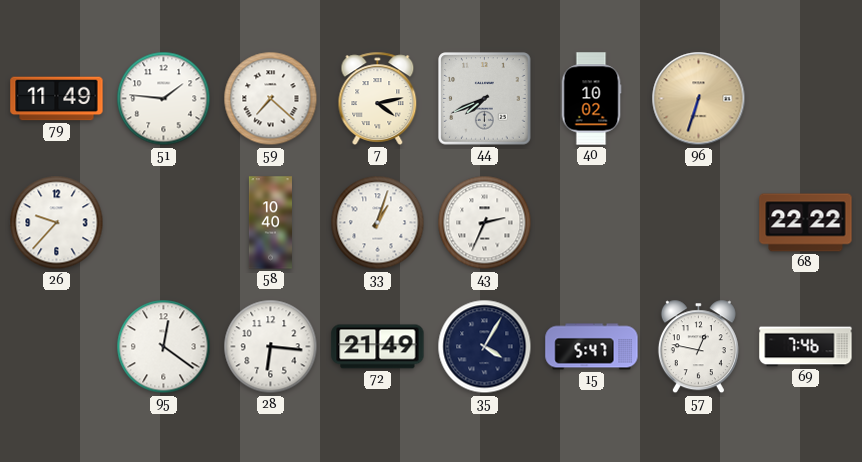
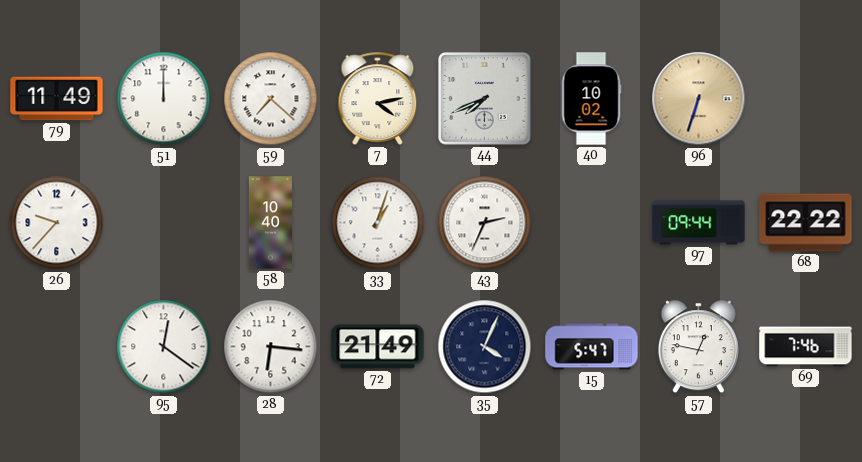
51: 1:46 -> 12:00
97: none -> 09:44
35: 4:05 -> 4:04
